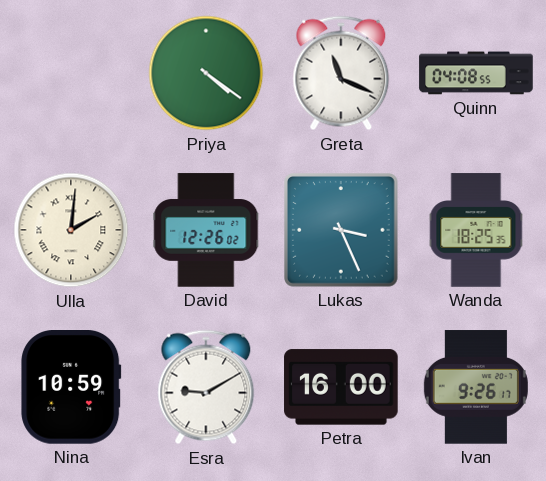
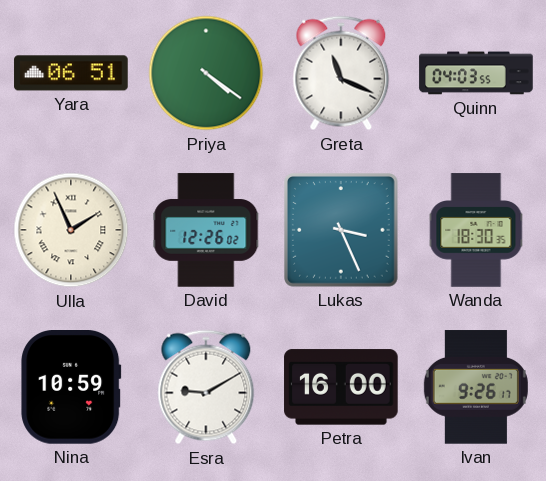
Yara: none -> 06:51
Quinn: 04:08 -> 04:03
Ulla: 2:01 -> 1:56
Wanda: 18:25 -> 18:30
